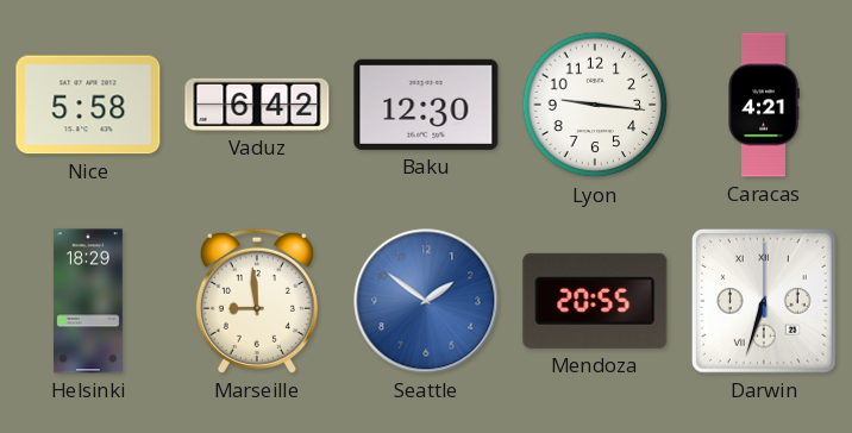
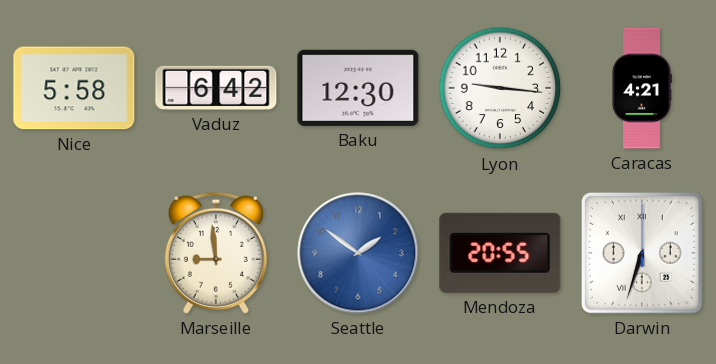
Helsinki: 18:29 -> none
